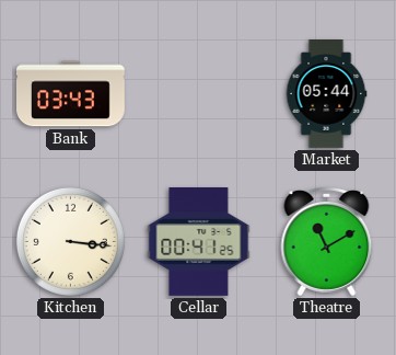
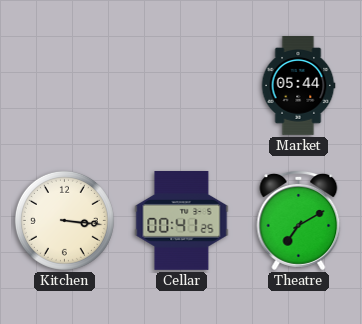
Bank: 03:43 -> none
Theatre: 11:10 -> 7:10
